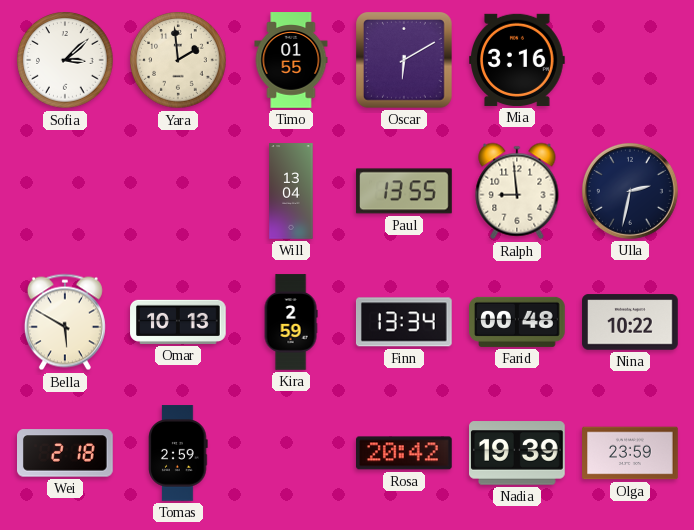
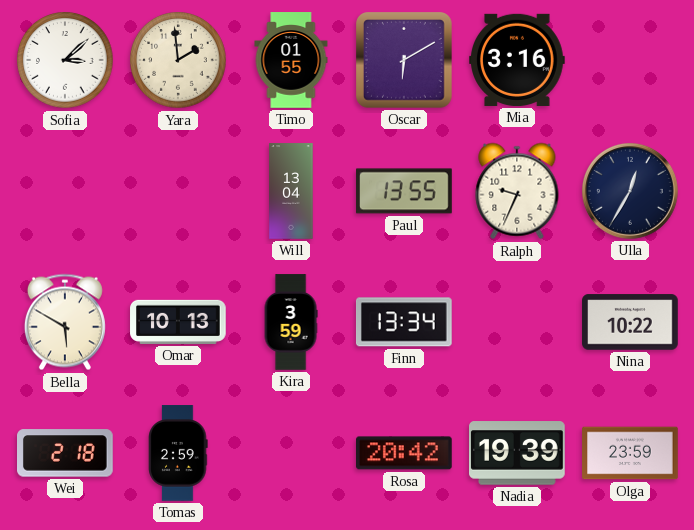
Ralph: 8:59 -> 9:34
Ulla: 2:32 -> 12:35
Kira: 2:59 -> 3:59
Farid: 00:48 -> none
